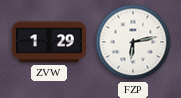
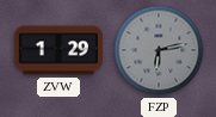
FZP dial: white -> grey
